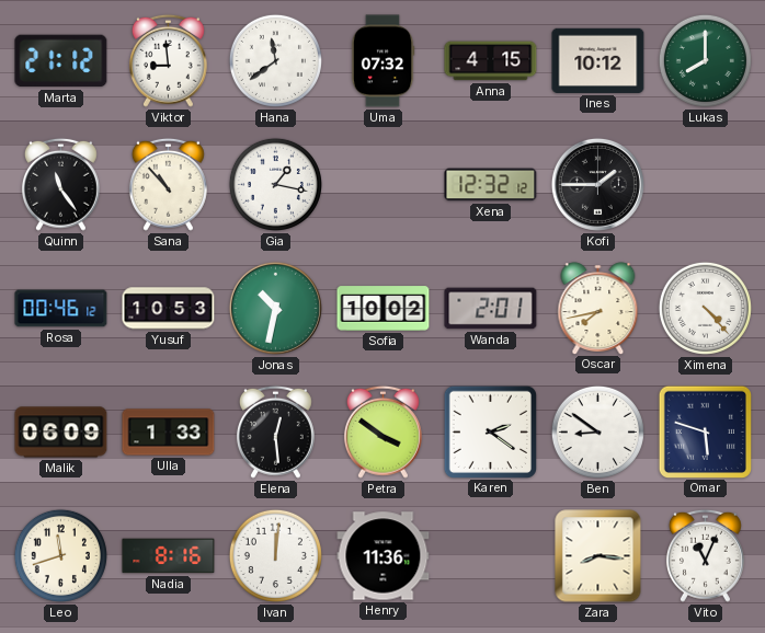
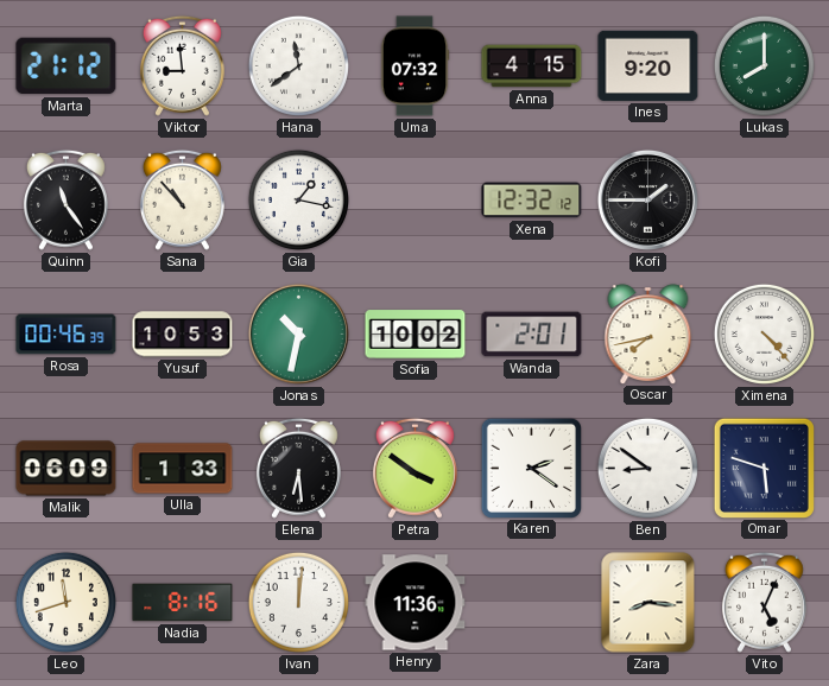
Ines: 10:12 -> 9:20
Rosa: 00:46:12 -> 00:46:39
Elena: 12:29 -> 6:29
Vito: 11:04 -> 5:04
